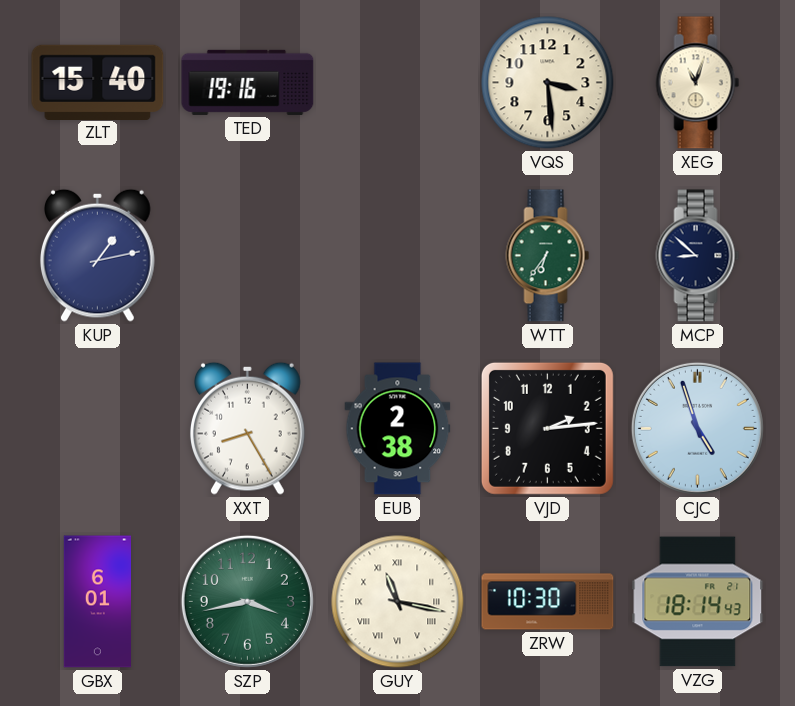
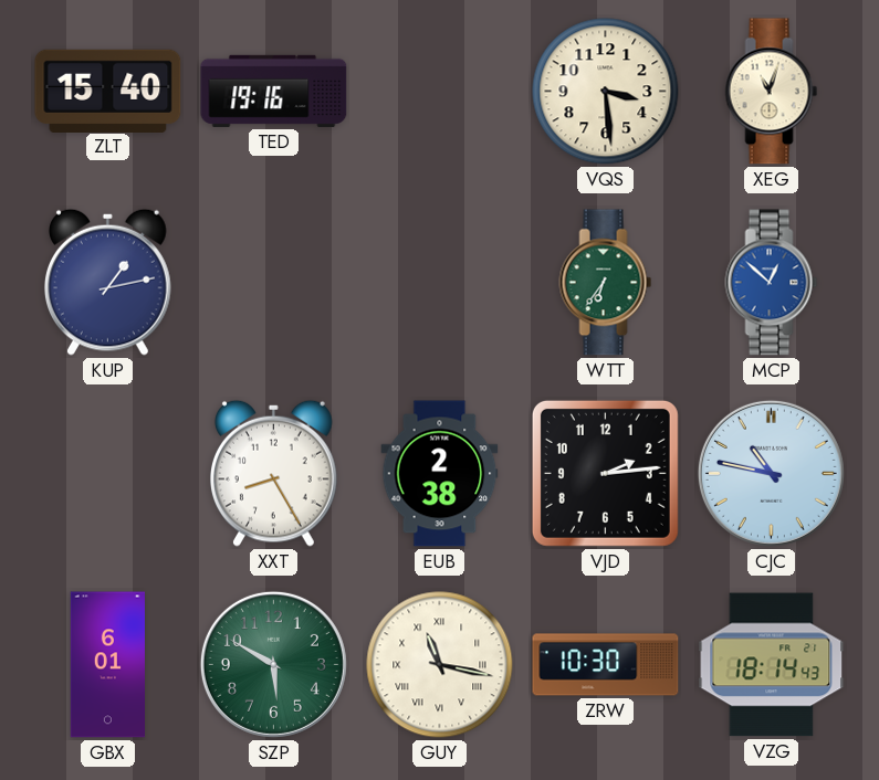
MCP: 8:52 -> 12:52
MCP dial: navy -> blue
CJC: 4:57 -> 10:47
SZP: 3:43 -> 5:50
